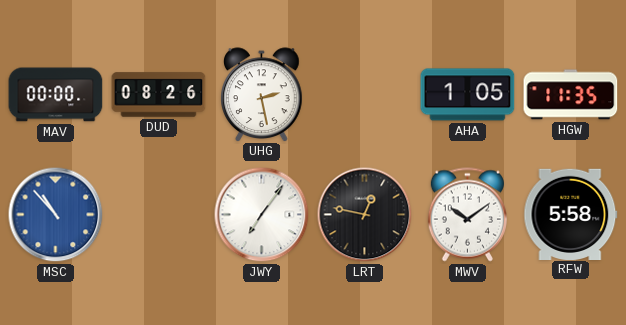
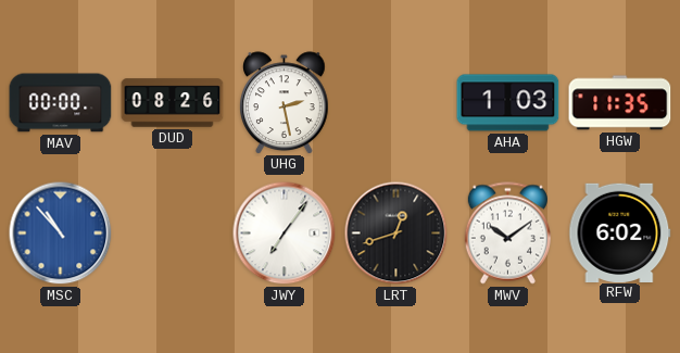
AHA: 1:05 -> 1:03
LRT: 12:47 -> 12:42
RFW: 5:58 -> 6:02
